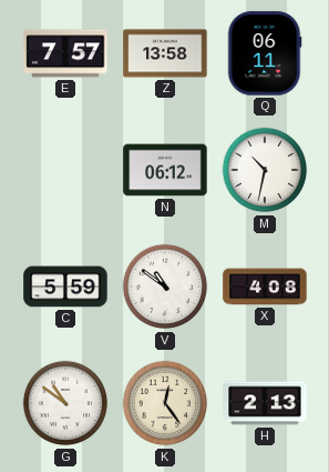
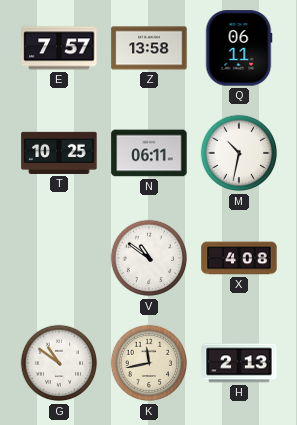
T: none -> 10:25
N: 06:12 -> 06:11
C: 5:59 -> none
K: 12:24 -> 11:43
